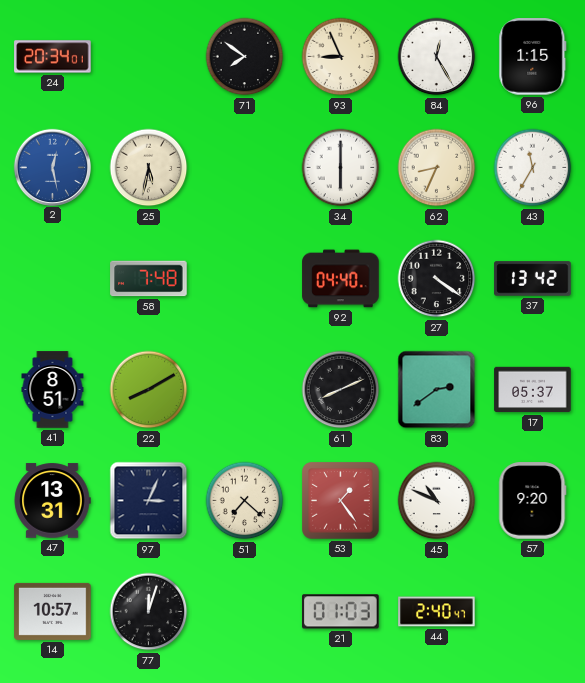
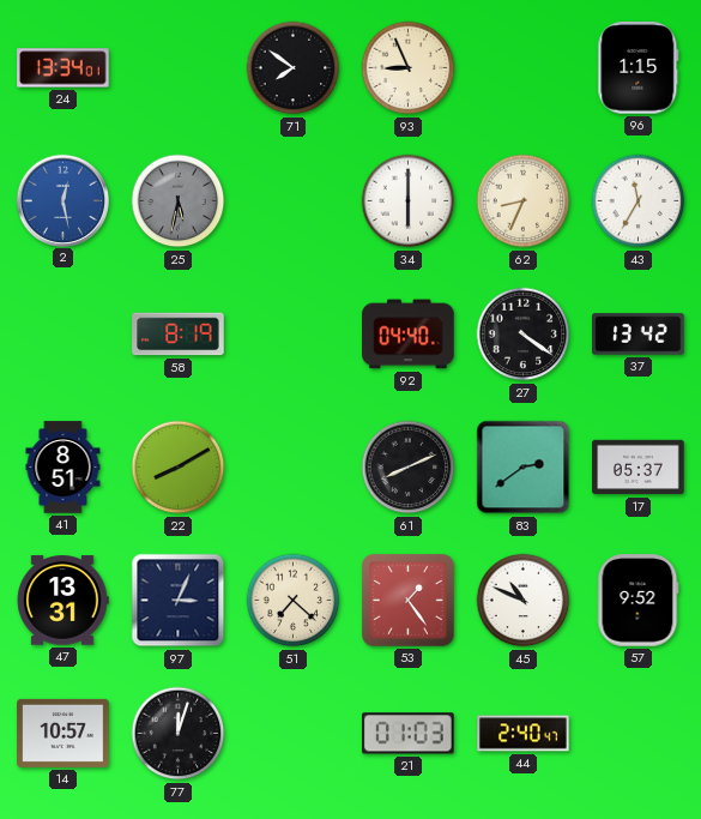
24: 20:34 -> 13:34
84: 12:25 -> none
25 dial: cream -> grey
58: 7:48 -> 8:19
57: 9:20 -> 9:52
